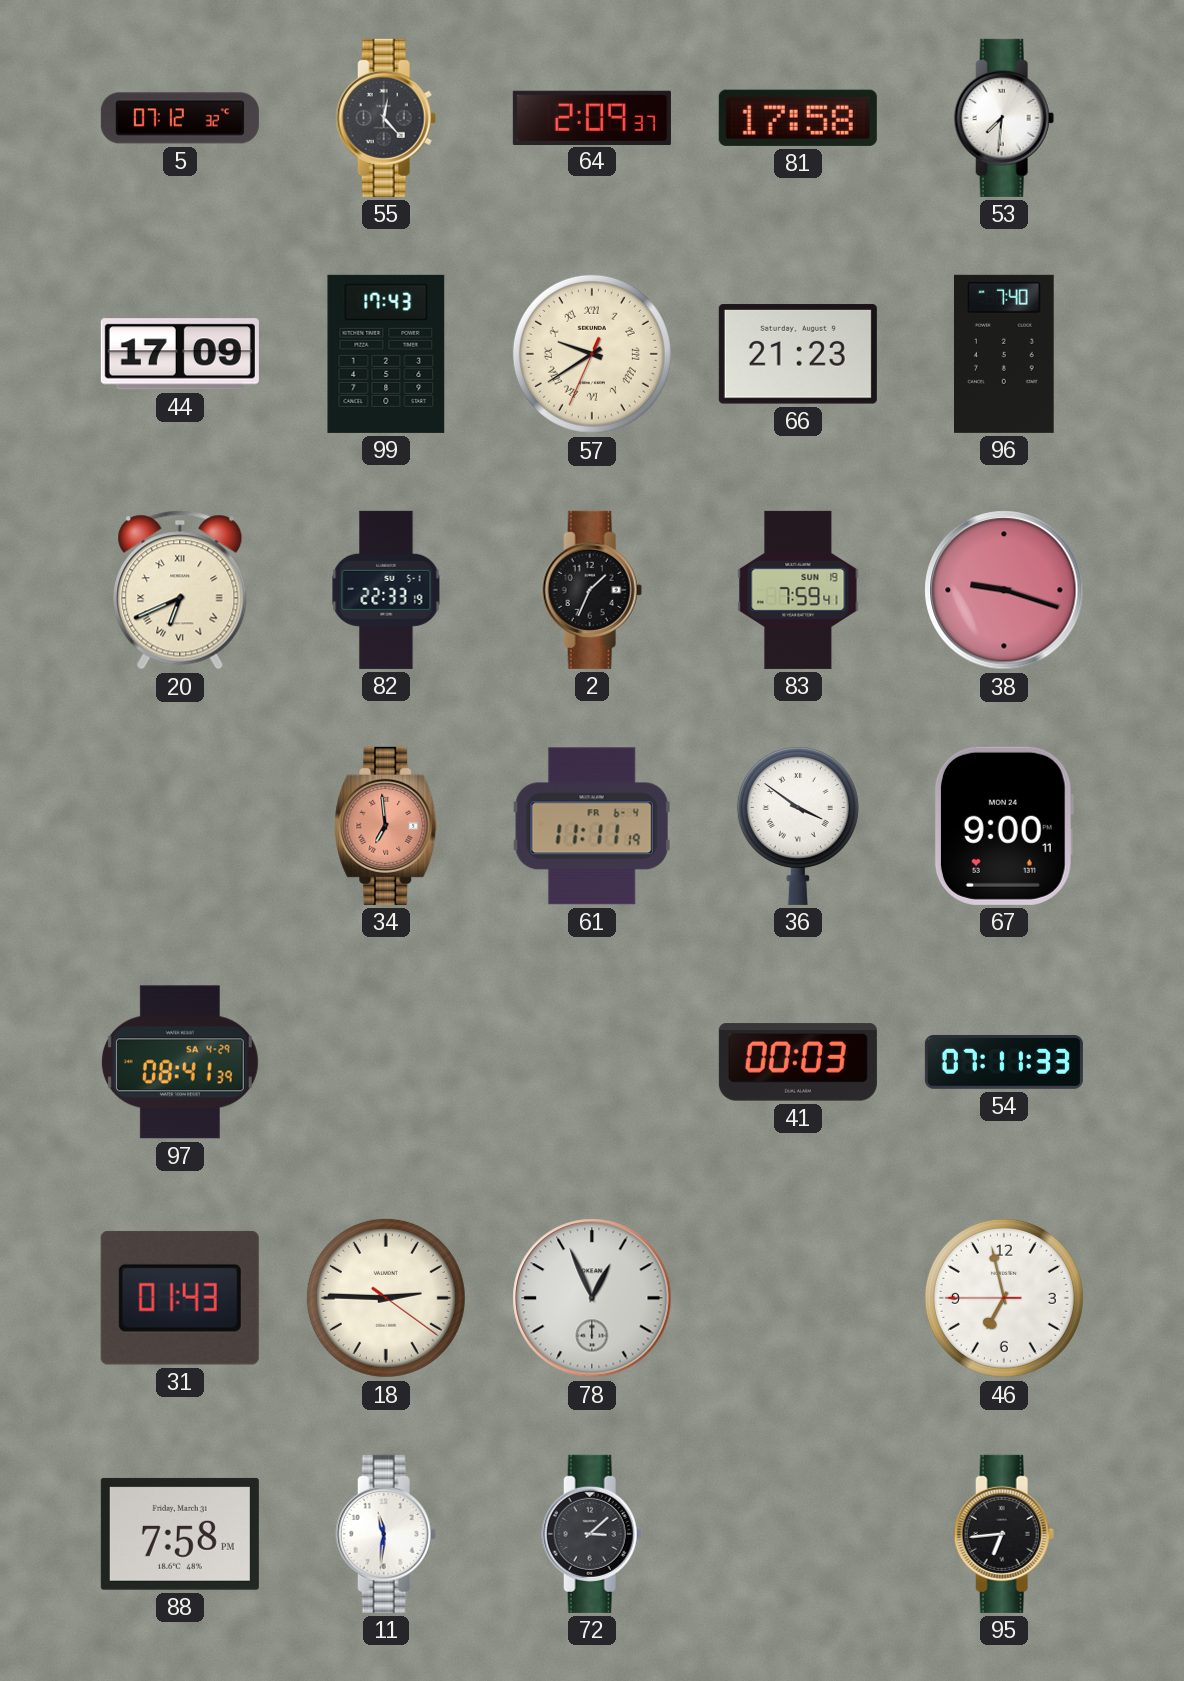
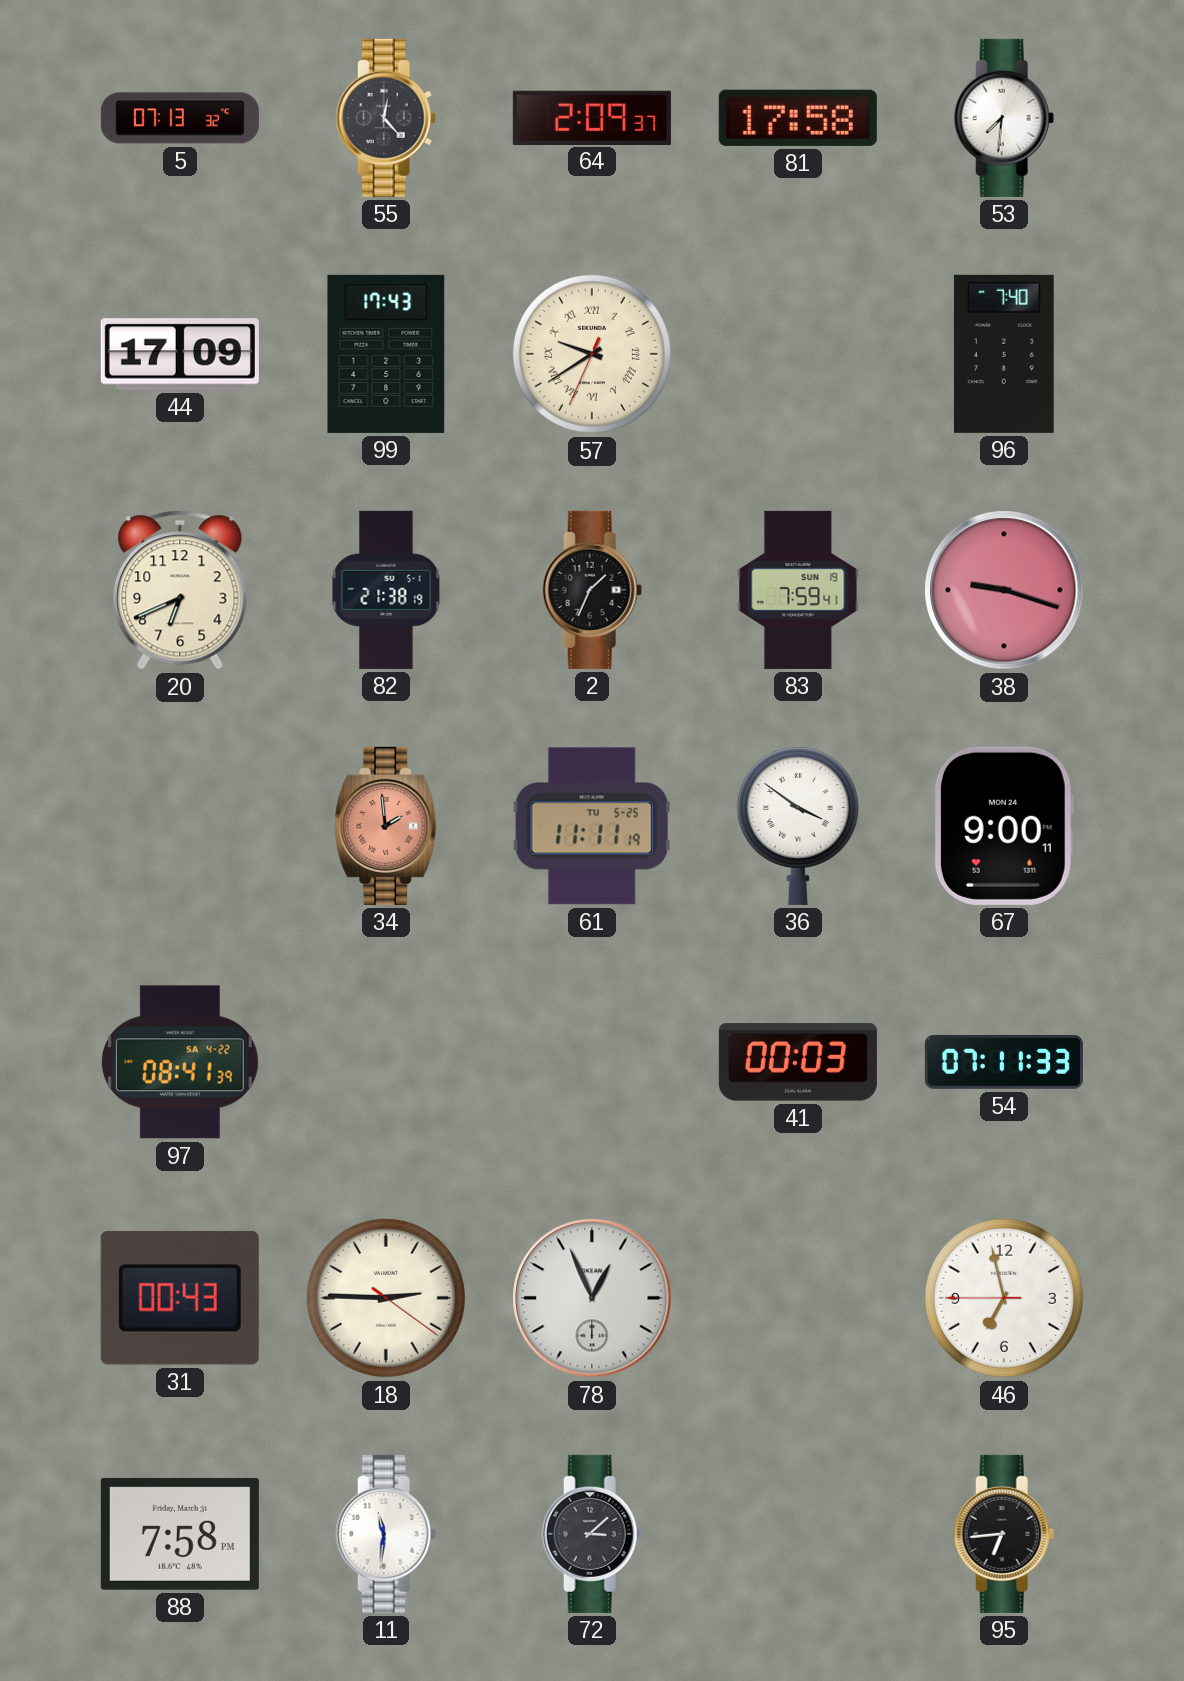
5: 07:12 -> 07:13
66: 21:23 -> none
20 numerals: Roman -> Arabic
82: 22:33 -> 21:38
34: 6:59 -> 1:59
61 date: FR 6-4 -> TU 5-25
97 date: SA 4-29 -> SA 4-22
31: 01:43 -> 00:43
